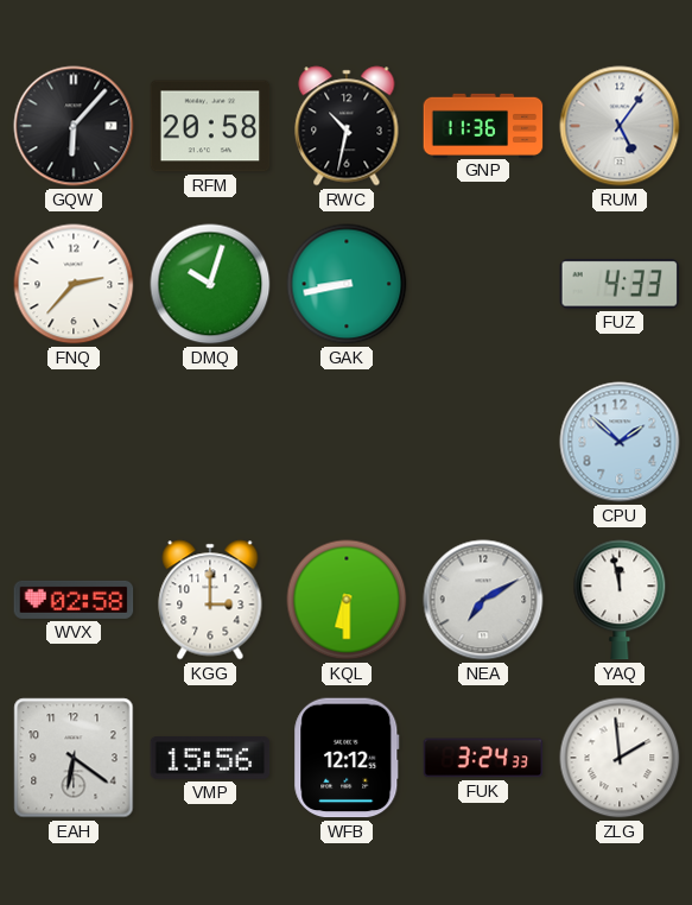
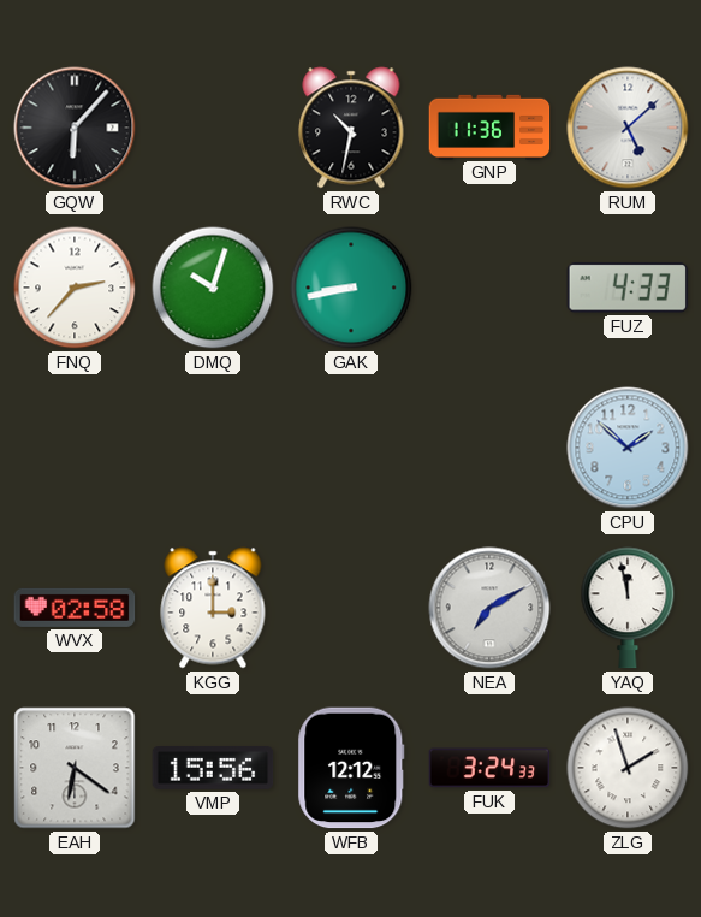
RFM: 20:58 -> none
RUM: 5:06 -> 5:08
KQL: 6:30 -> none
ZLG: 1:59 -> 1:57
